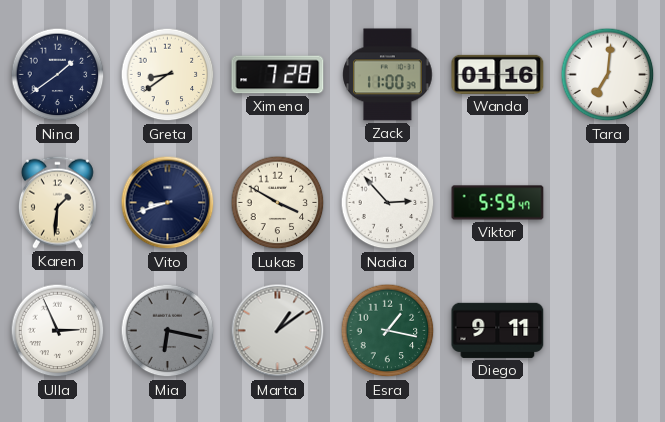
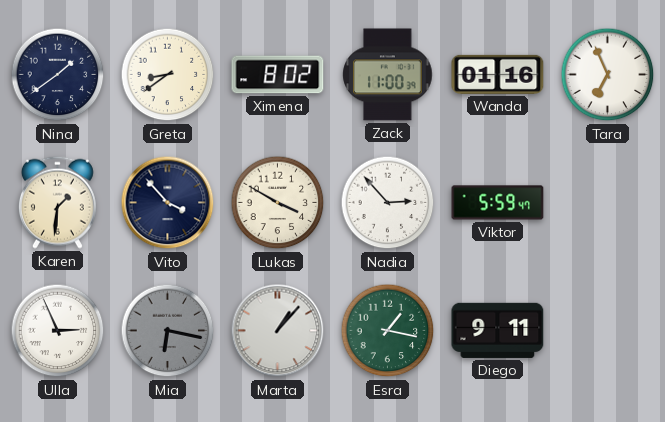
Ximena: 7:28 -> 8:02
Tara: 7:01 -> 6:56
Vito: 8:42 -> 3:53
Marta: 1:09 -> 1:07
